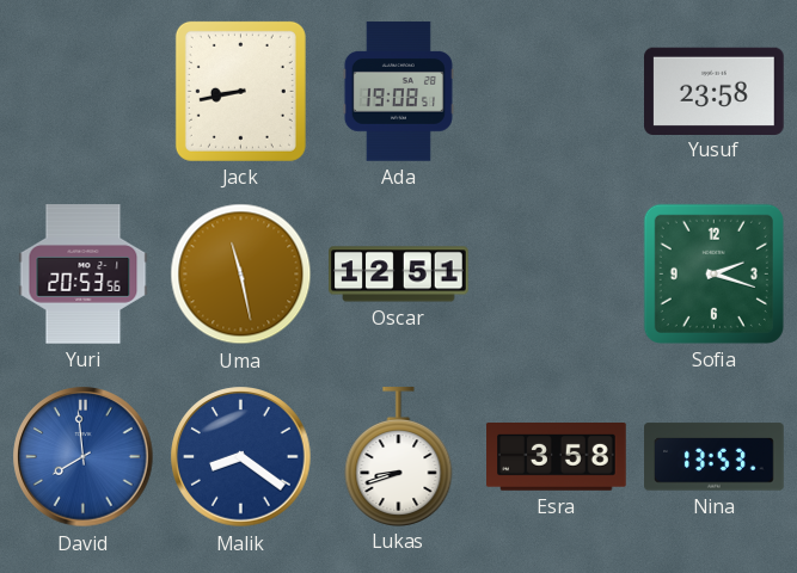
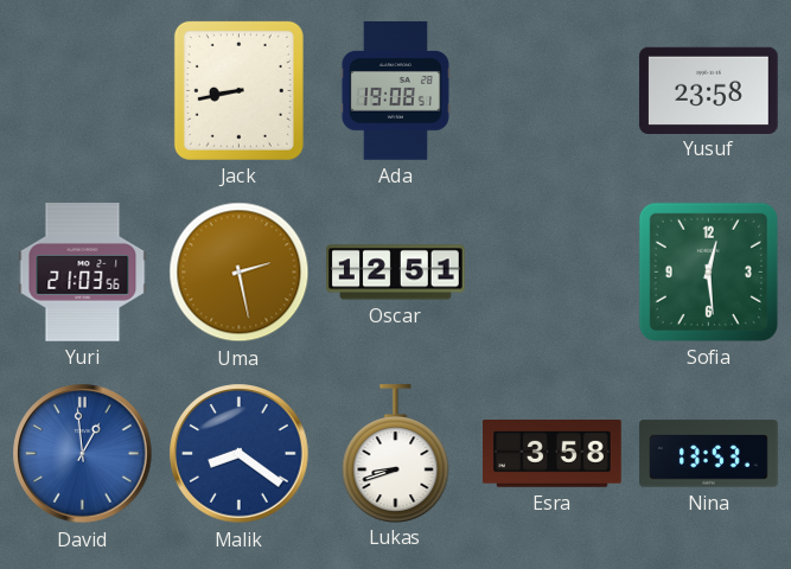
Yuri: 20:53 -> 21:03
Uma: 11:28 -> 2:28
Sofia: 2:18 -> 12:29
David: 7:59 -> 12:59
